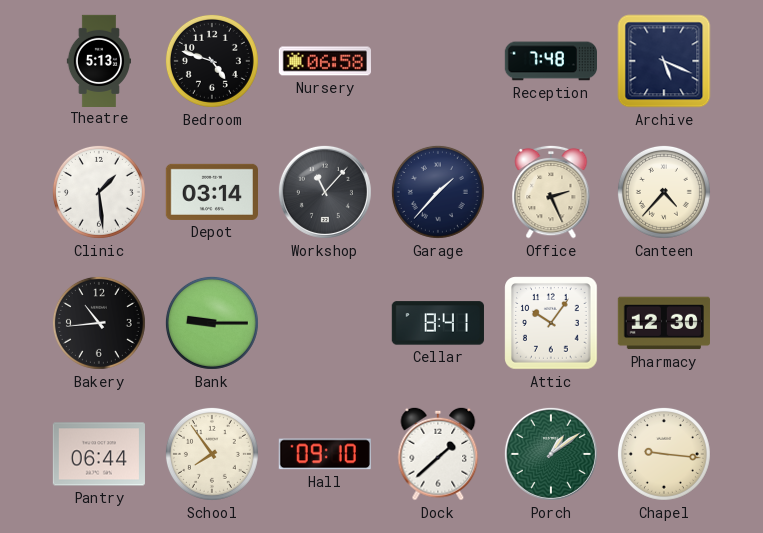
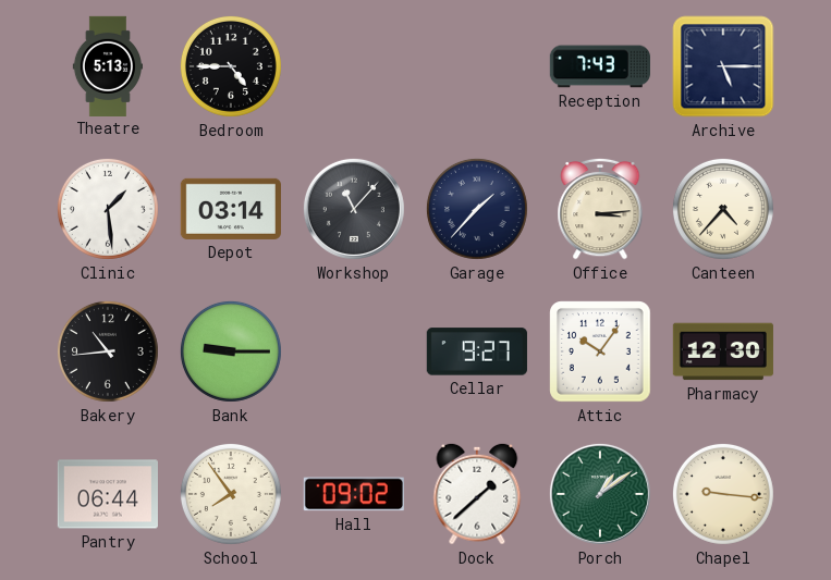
Bedroom: 4:48 -> 4:45
Nursery: 06:58 -> none
Reception: 7:48 -> 7:43
Archive: 5:19 -> 5:15
Office: 2:26 -> 3:14
Cellar: 8:41 -> 9:27
Hall: 09:10 -> 09:02
